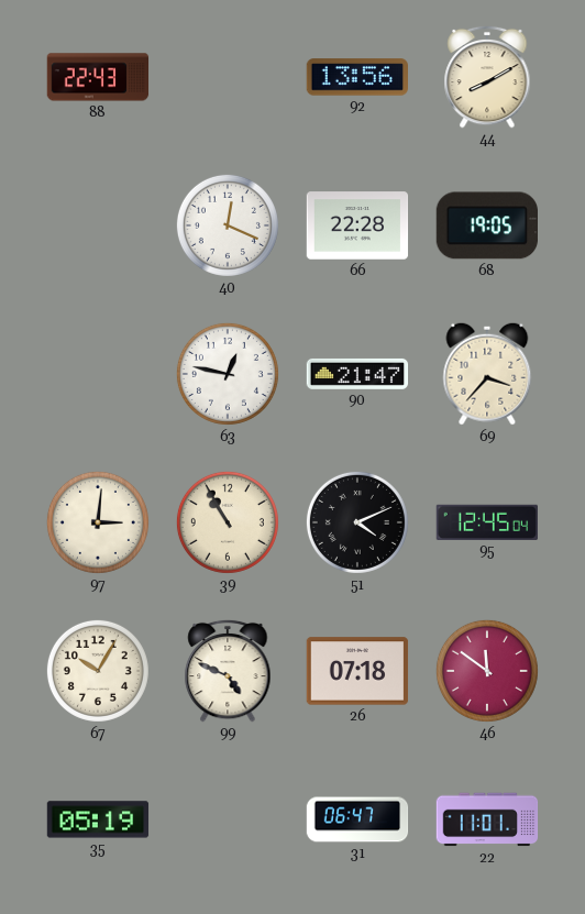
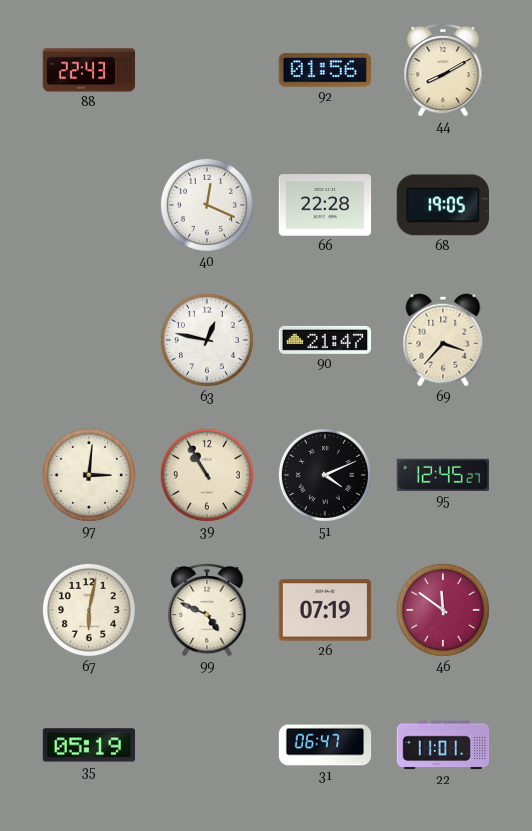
92: 13:56 -> 01:56
95: 12:45:04 -> 12:45:27
67: 10:05 -> 6:02
26: 07:18 -> 07:19
